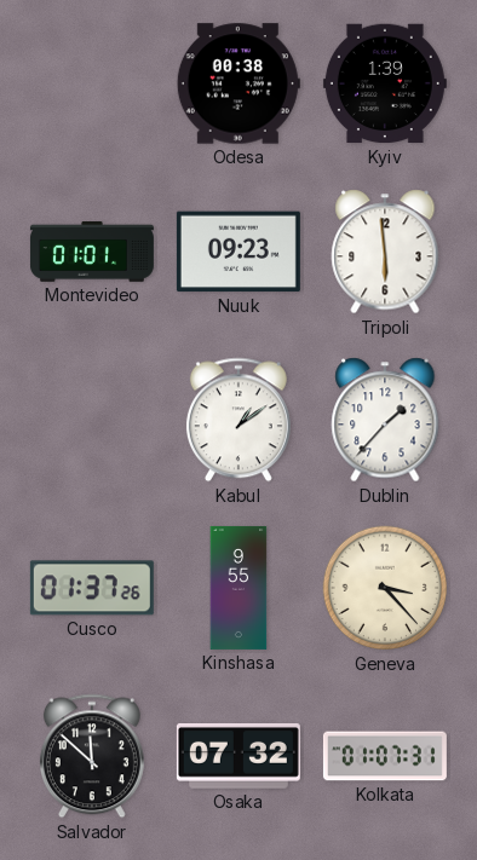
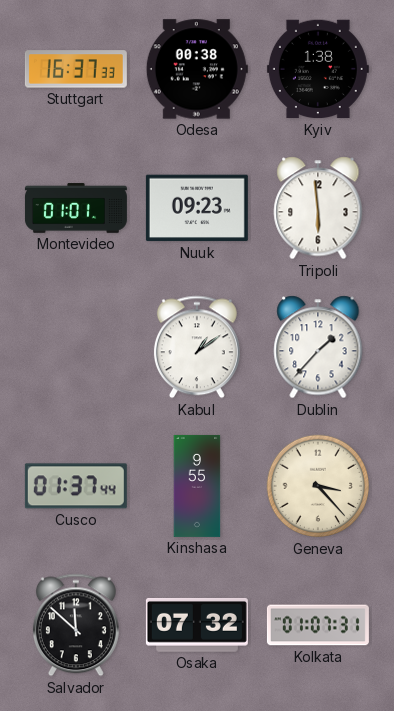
Stuttgart: none -> 16:37
Kyiv: 1:39 -> 1:38
Cusco: 01:37:26 -> 01:37:44
